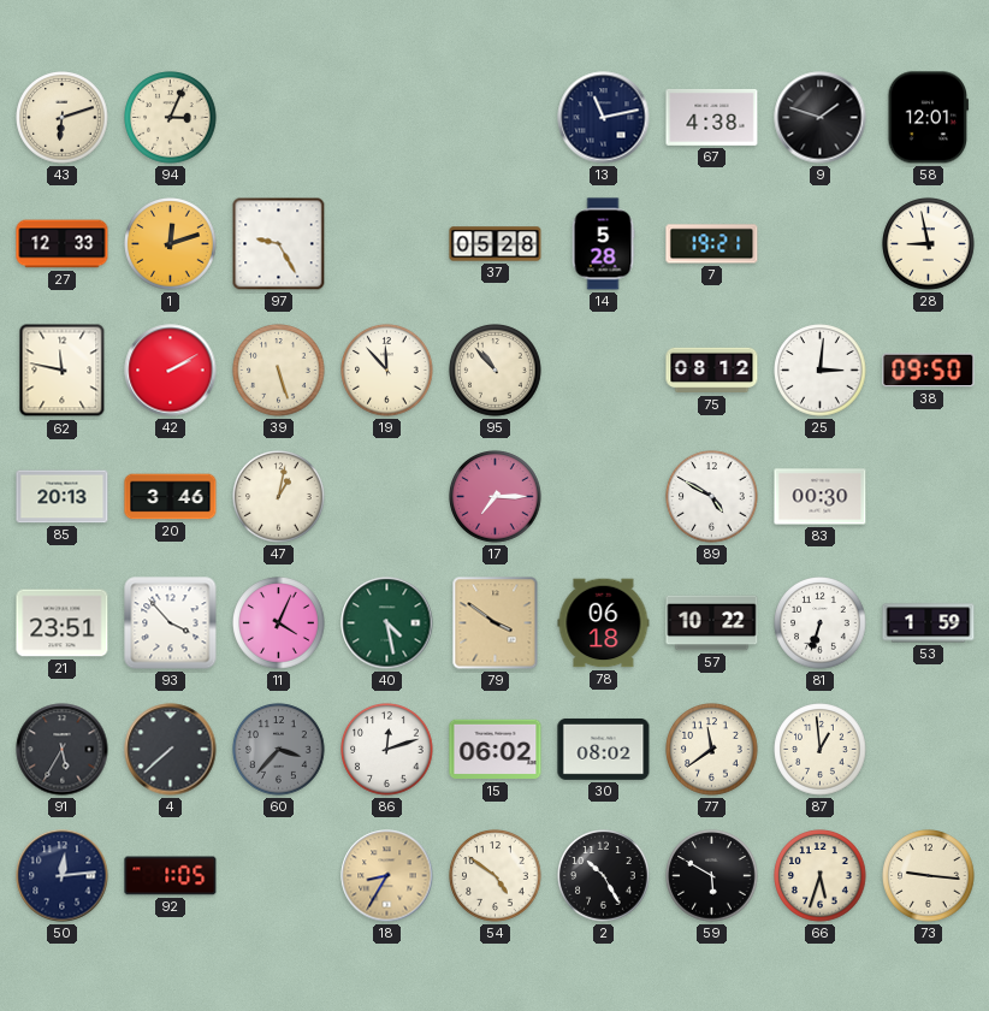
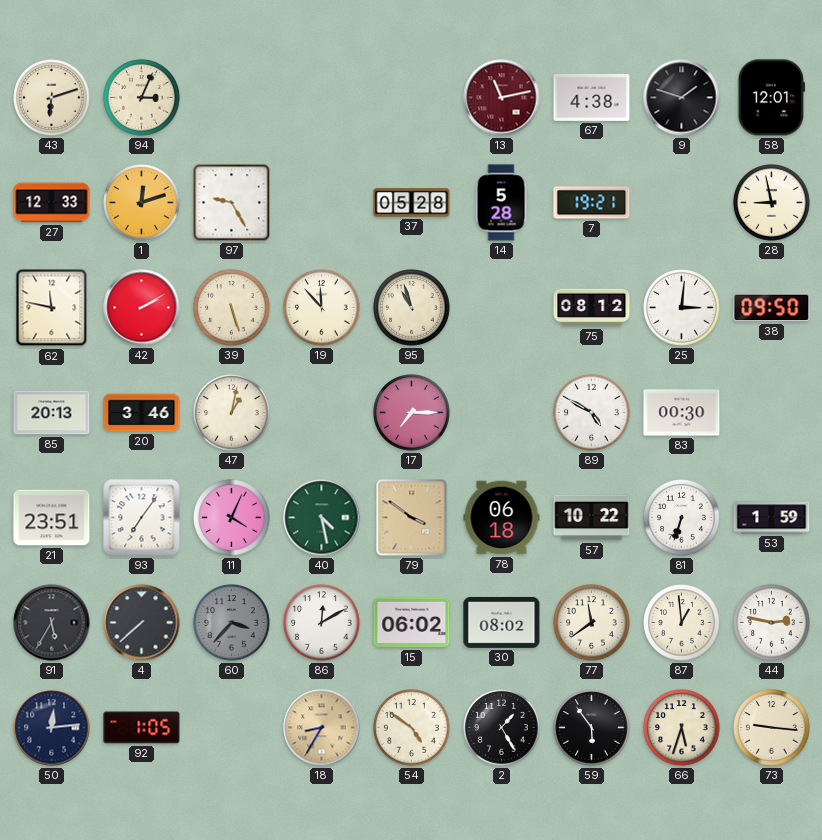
13 dial: navy -> burgundy
95: 10:53 -> 10:57
93: 3:53 -> 7:06
86: 12:12 -> 12:10
44: none -> 2:47
2: 10:25 -> 1:25
59: 5:50 -> 5:54
